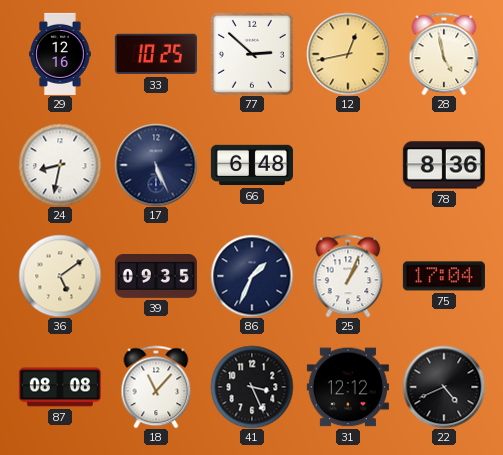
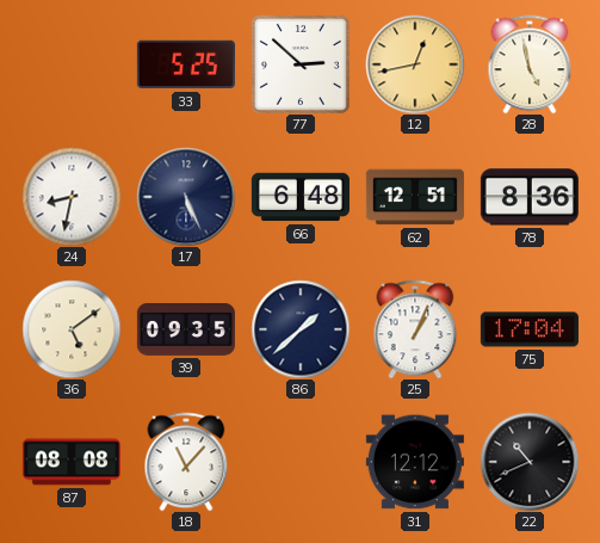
29: 12:16 -> none
33: 10:25 -> 5:25
62: none -> 12:51
86: 1:34 -> 1:38
41: 3:26 -> none
22: 4:41 -> 10:41
